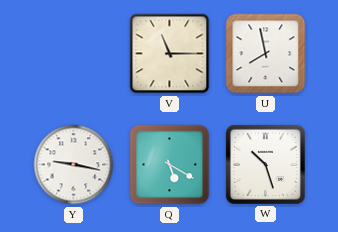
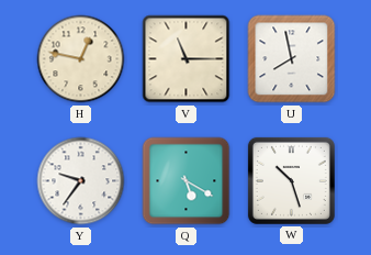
H: none -> 12:47
Y: 9:17 -> 9:36
